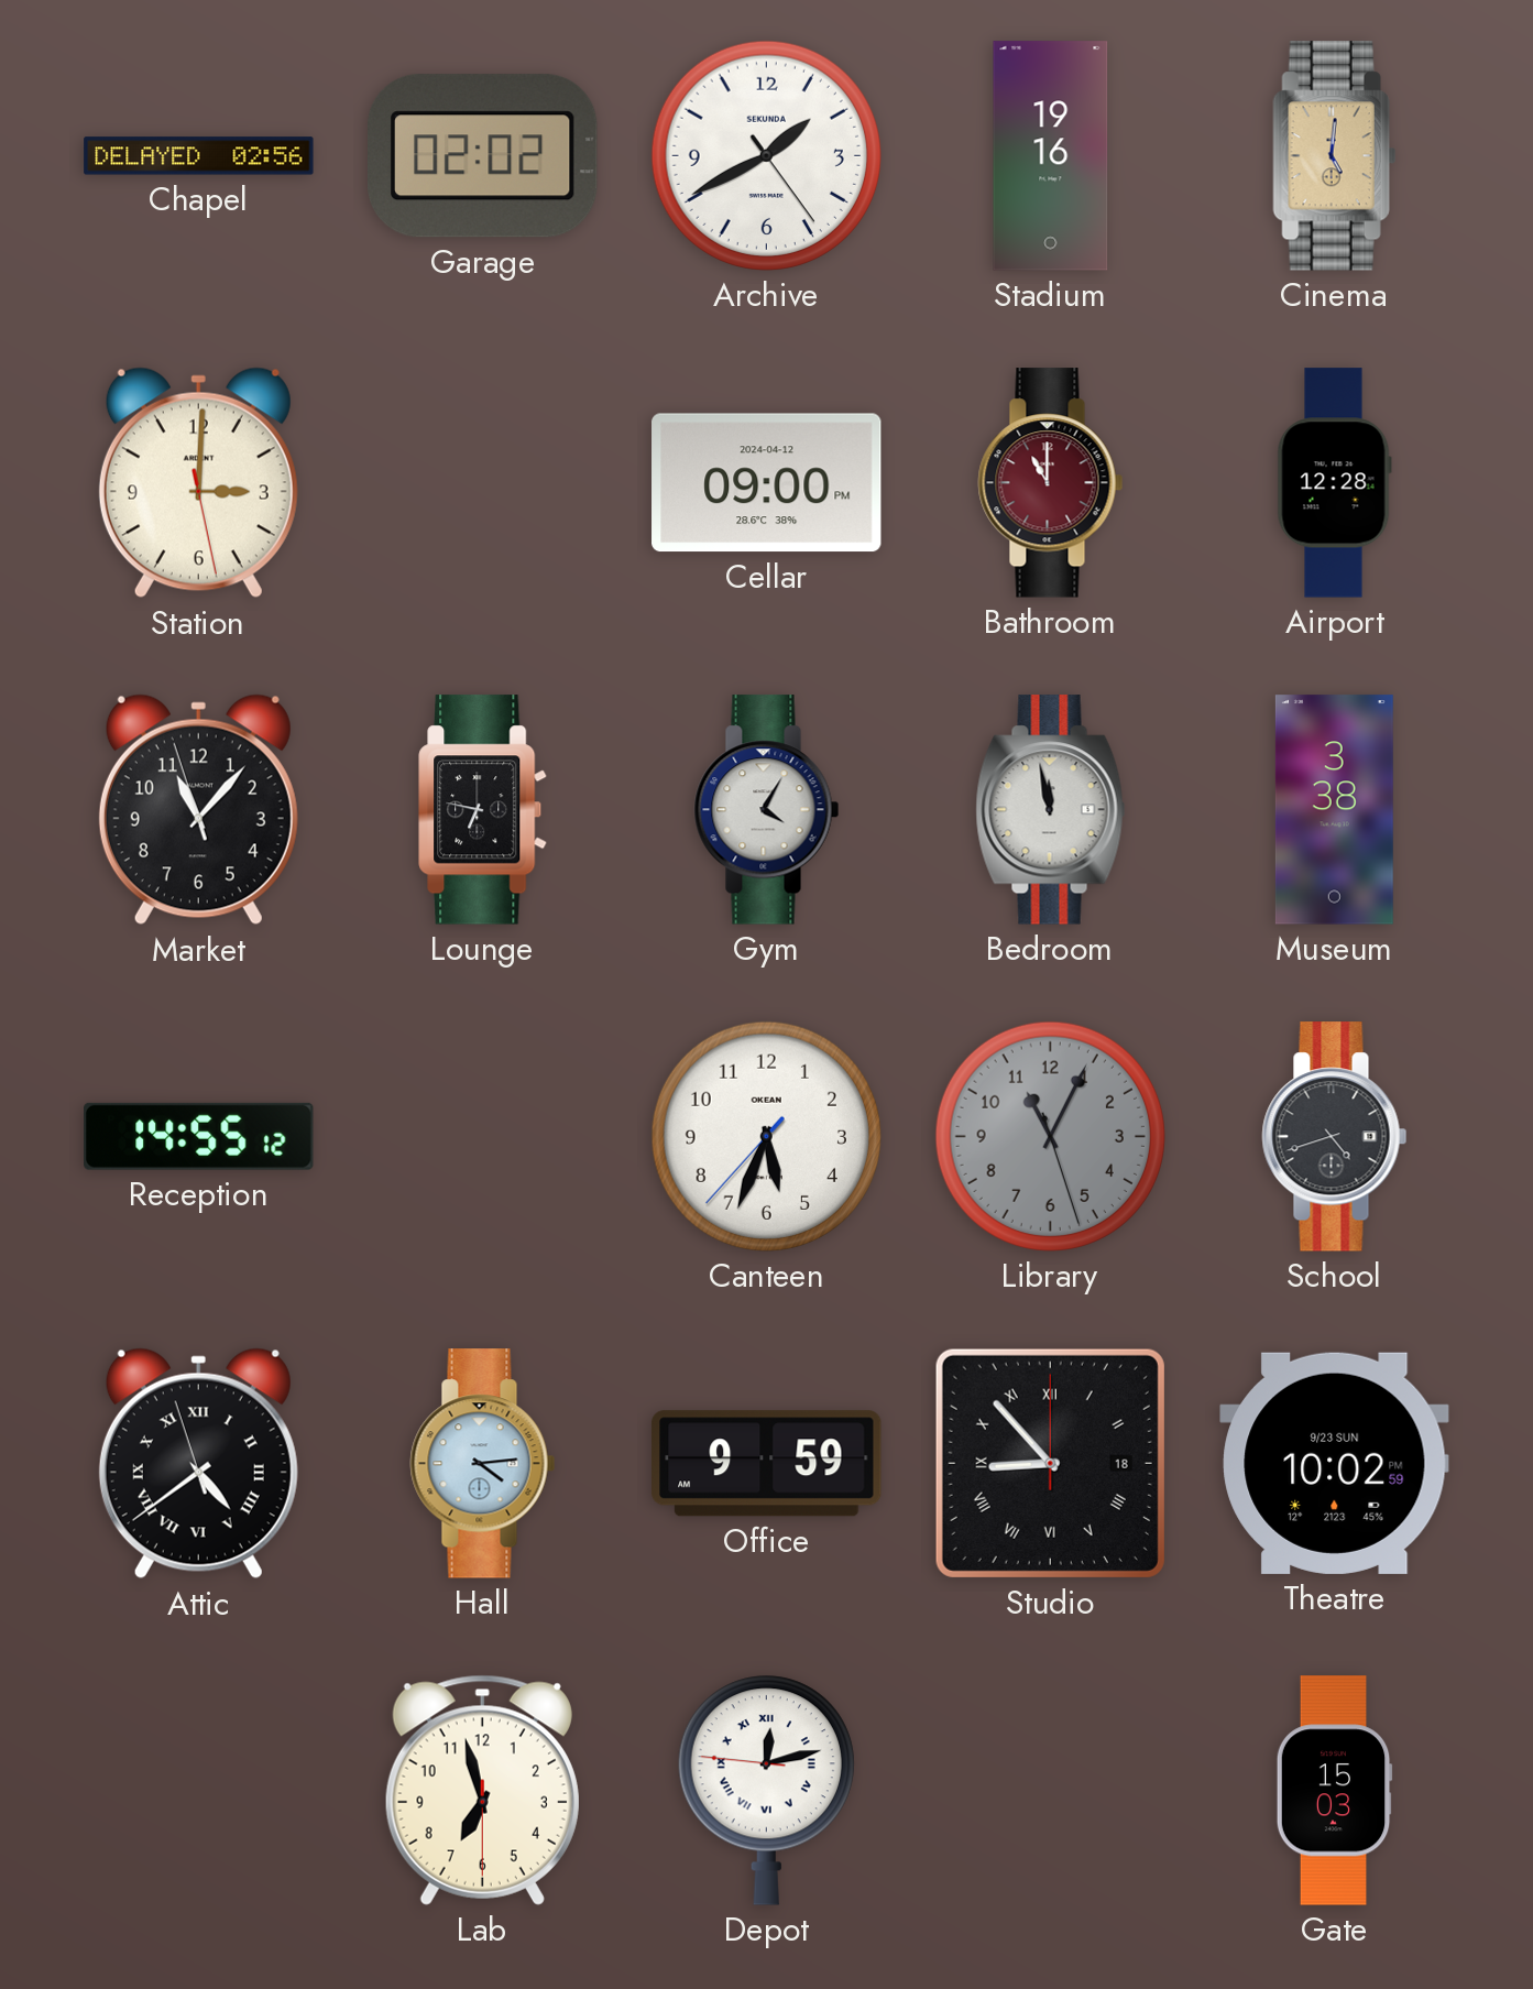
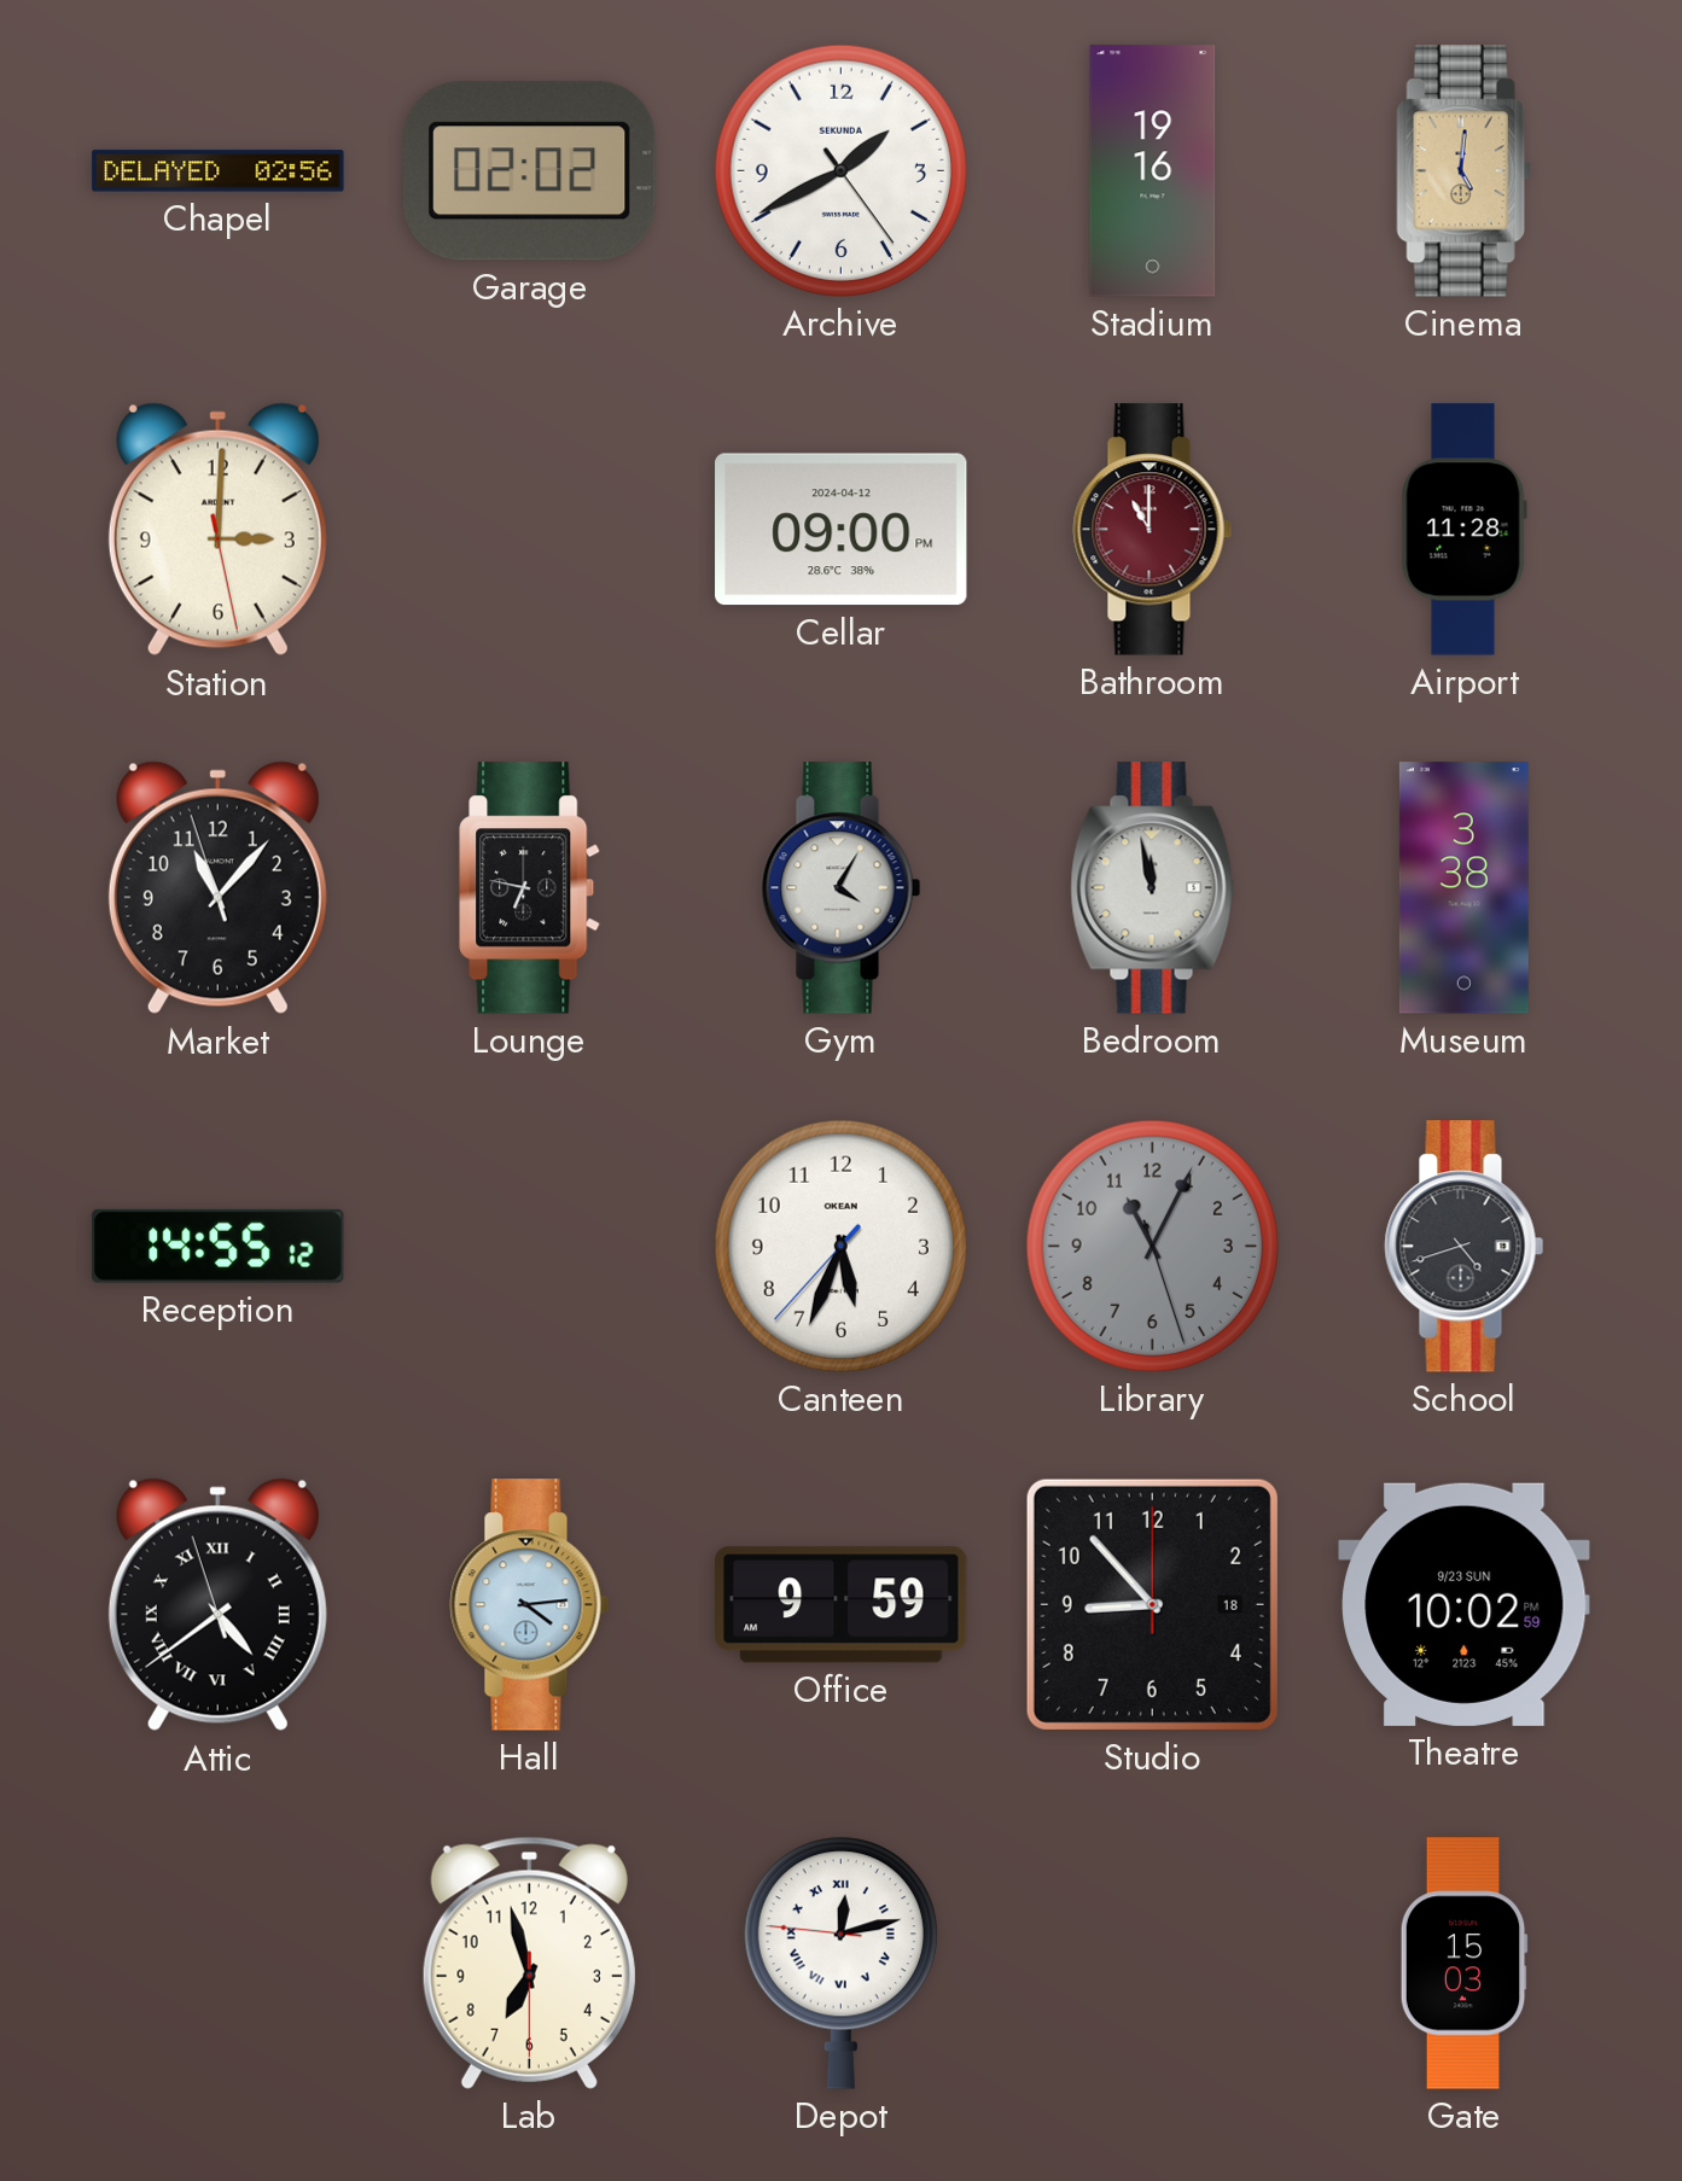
Airport: 12:28 -> 11:28
Studio numerals: Roman -> Arabic
